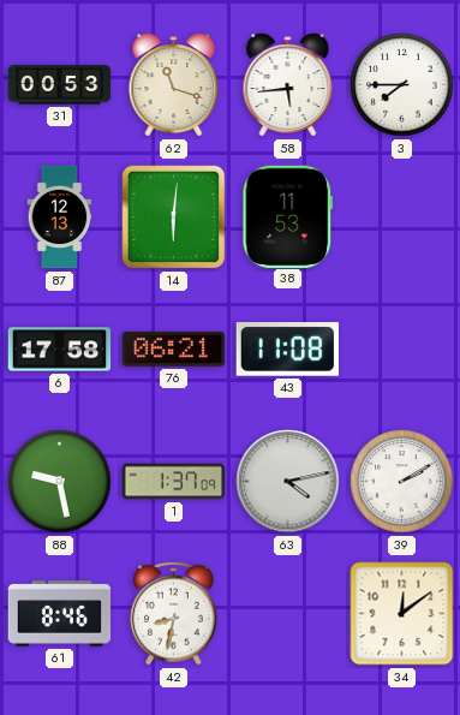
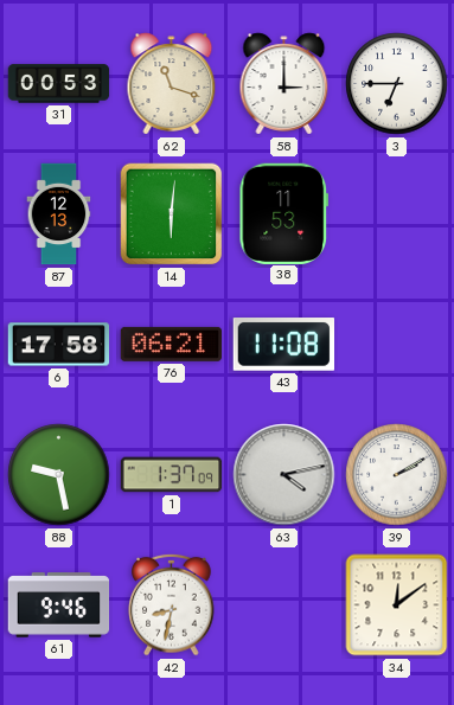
58: 5:44 -> 3:00
3: 7:45 -> 6:45
61: 8:46 -> 9:46
